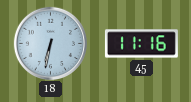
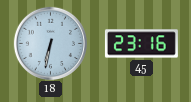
45: 11:16 -> 23:16
